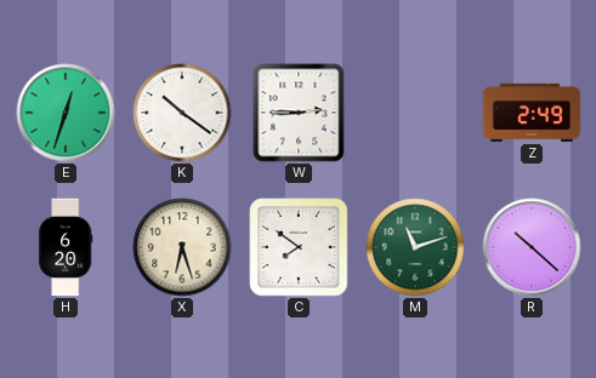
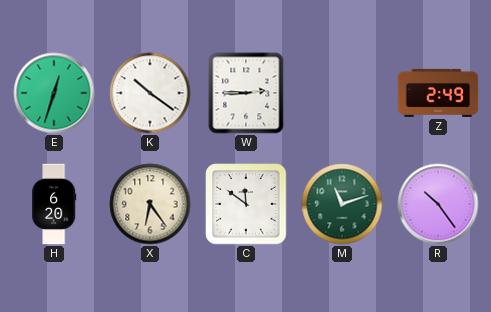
X: 6:27 -> 6:24
C: 7:51 -> 11:51
R: 10:22 -> 10:24
